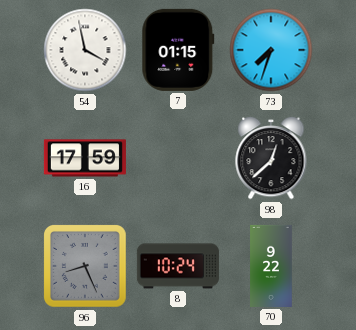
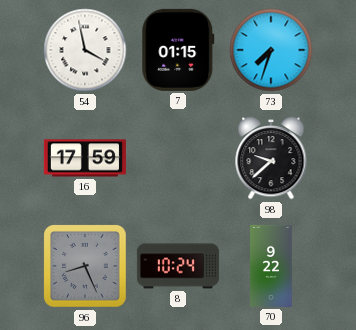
98: 12:38 -> 9:38
